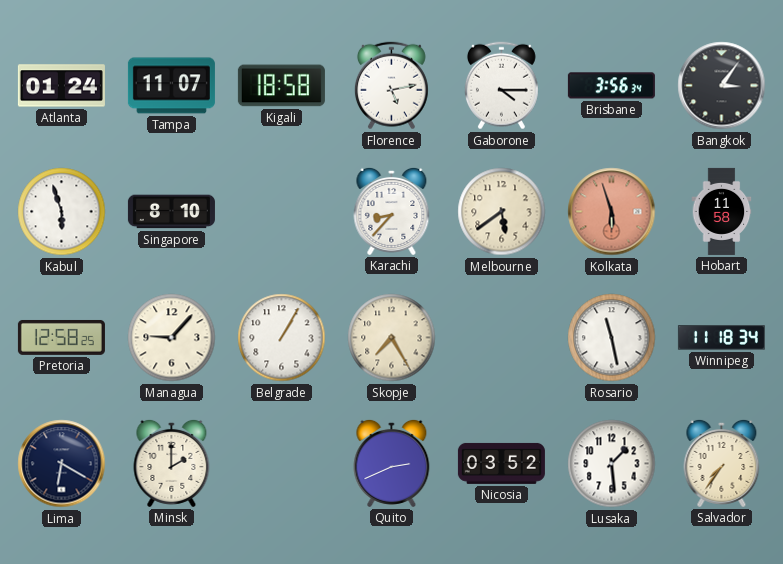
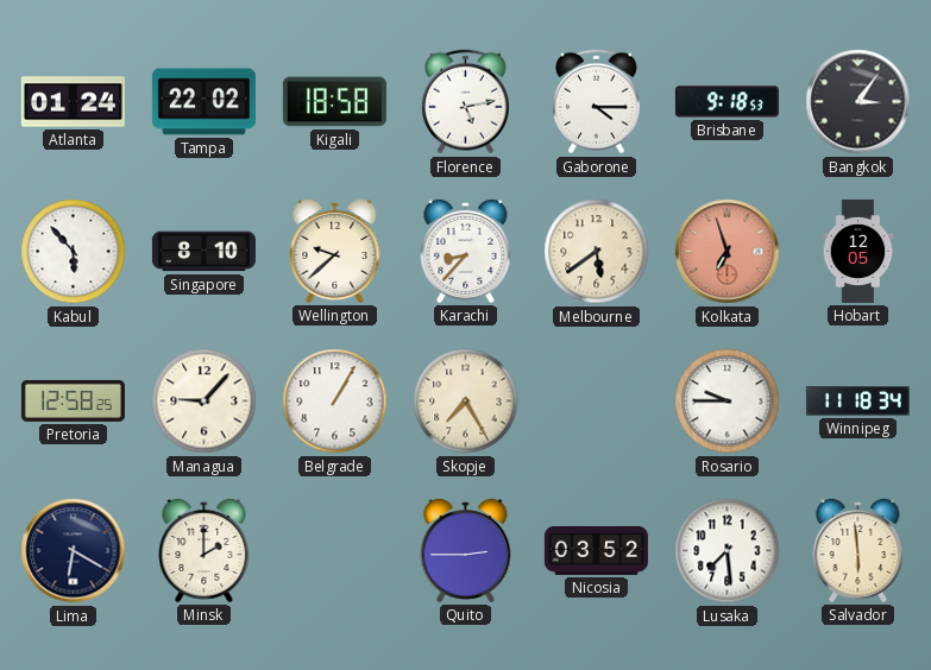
Tampa: 11:07 -> 22:02
Brisbane: 3:56 -> 9:18
Kabul: 5:57 -> 5:53
Wellington: none -> 9:38
Kolkata: 5:57 -> 6:57
Hobart: 11:58 -> 12:05
Rosario: 11:28 -> 9:45
Quito: 2:41 -> 2:45
Lusaka: 1:29 -> 7:29
Salvador: 7:36 -> 5:59
